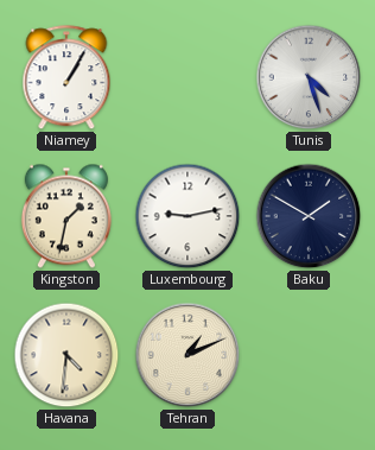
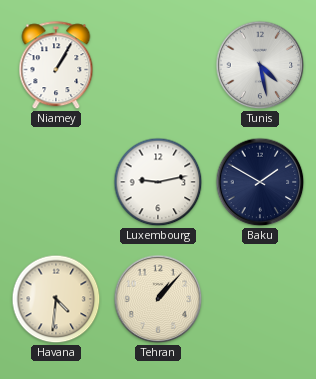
Tunis: 4:27 -> 4:28
Kingston: 1:32 -> none
Tehran: 1:11 -> 1:07
